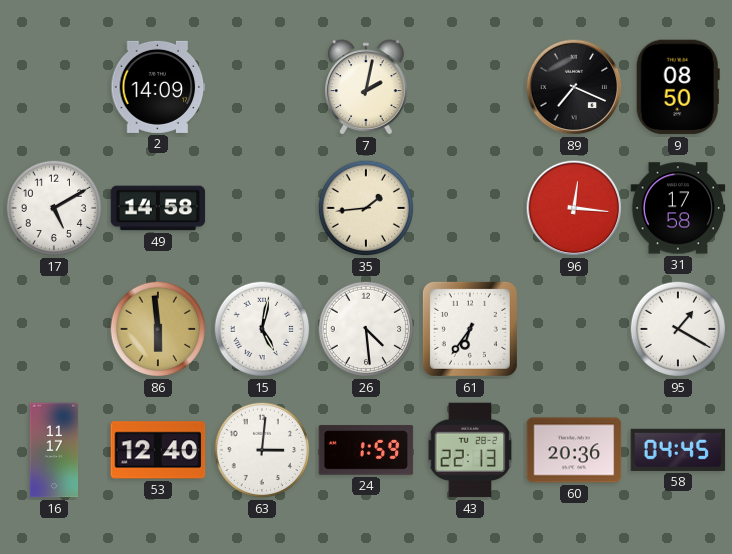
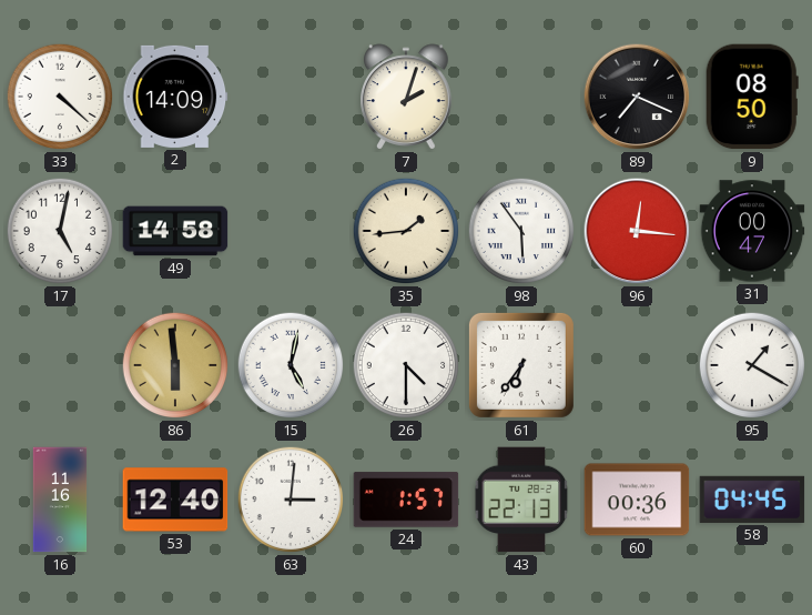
33: none -> 4:22
7: 2:02 -> 2:03
17: 5:10 -> 5:02
98: none -> 5:54
31: 17:58 -> 00:47
26: 4:29 -> 4:30
16: 11:17 -> 11:16
24: 1:59 -> 1:57
60: 20:36 -> 00:36
